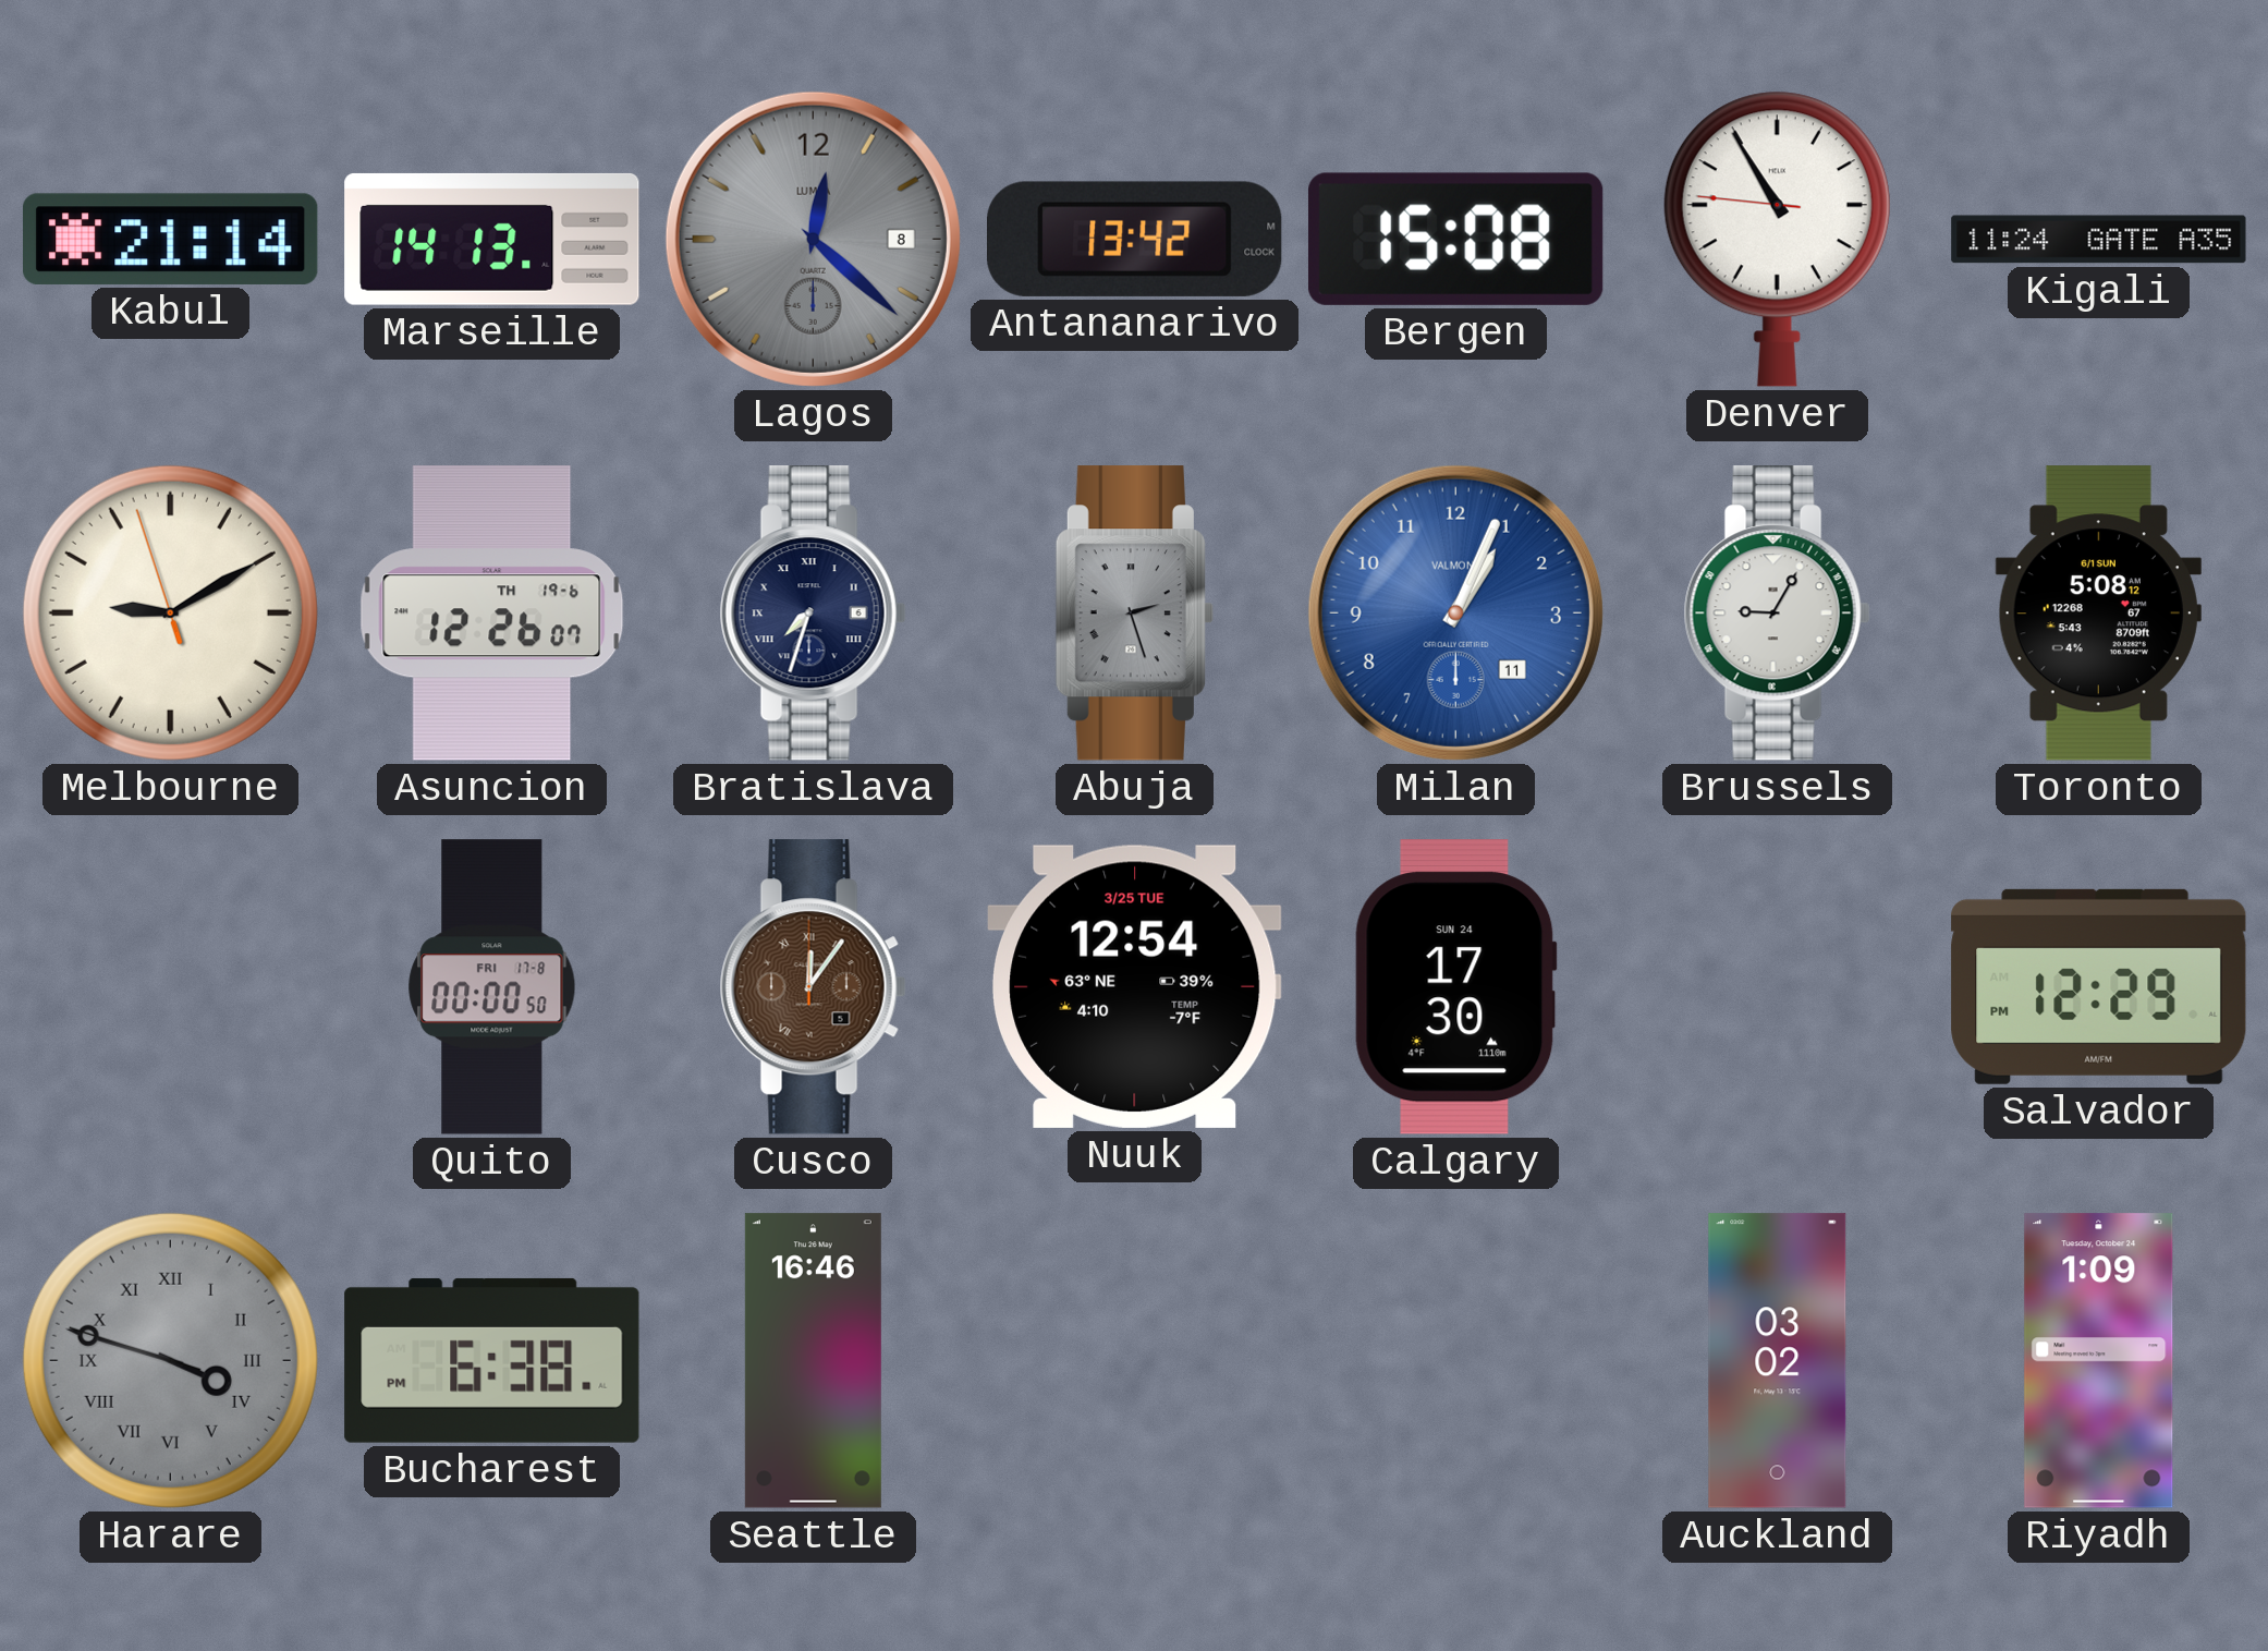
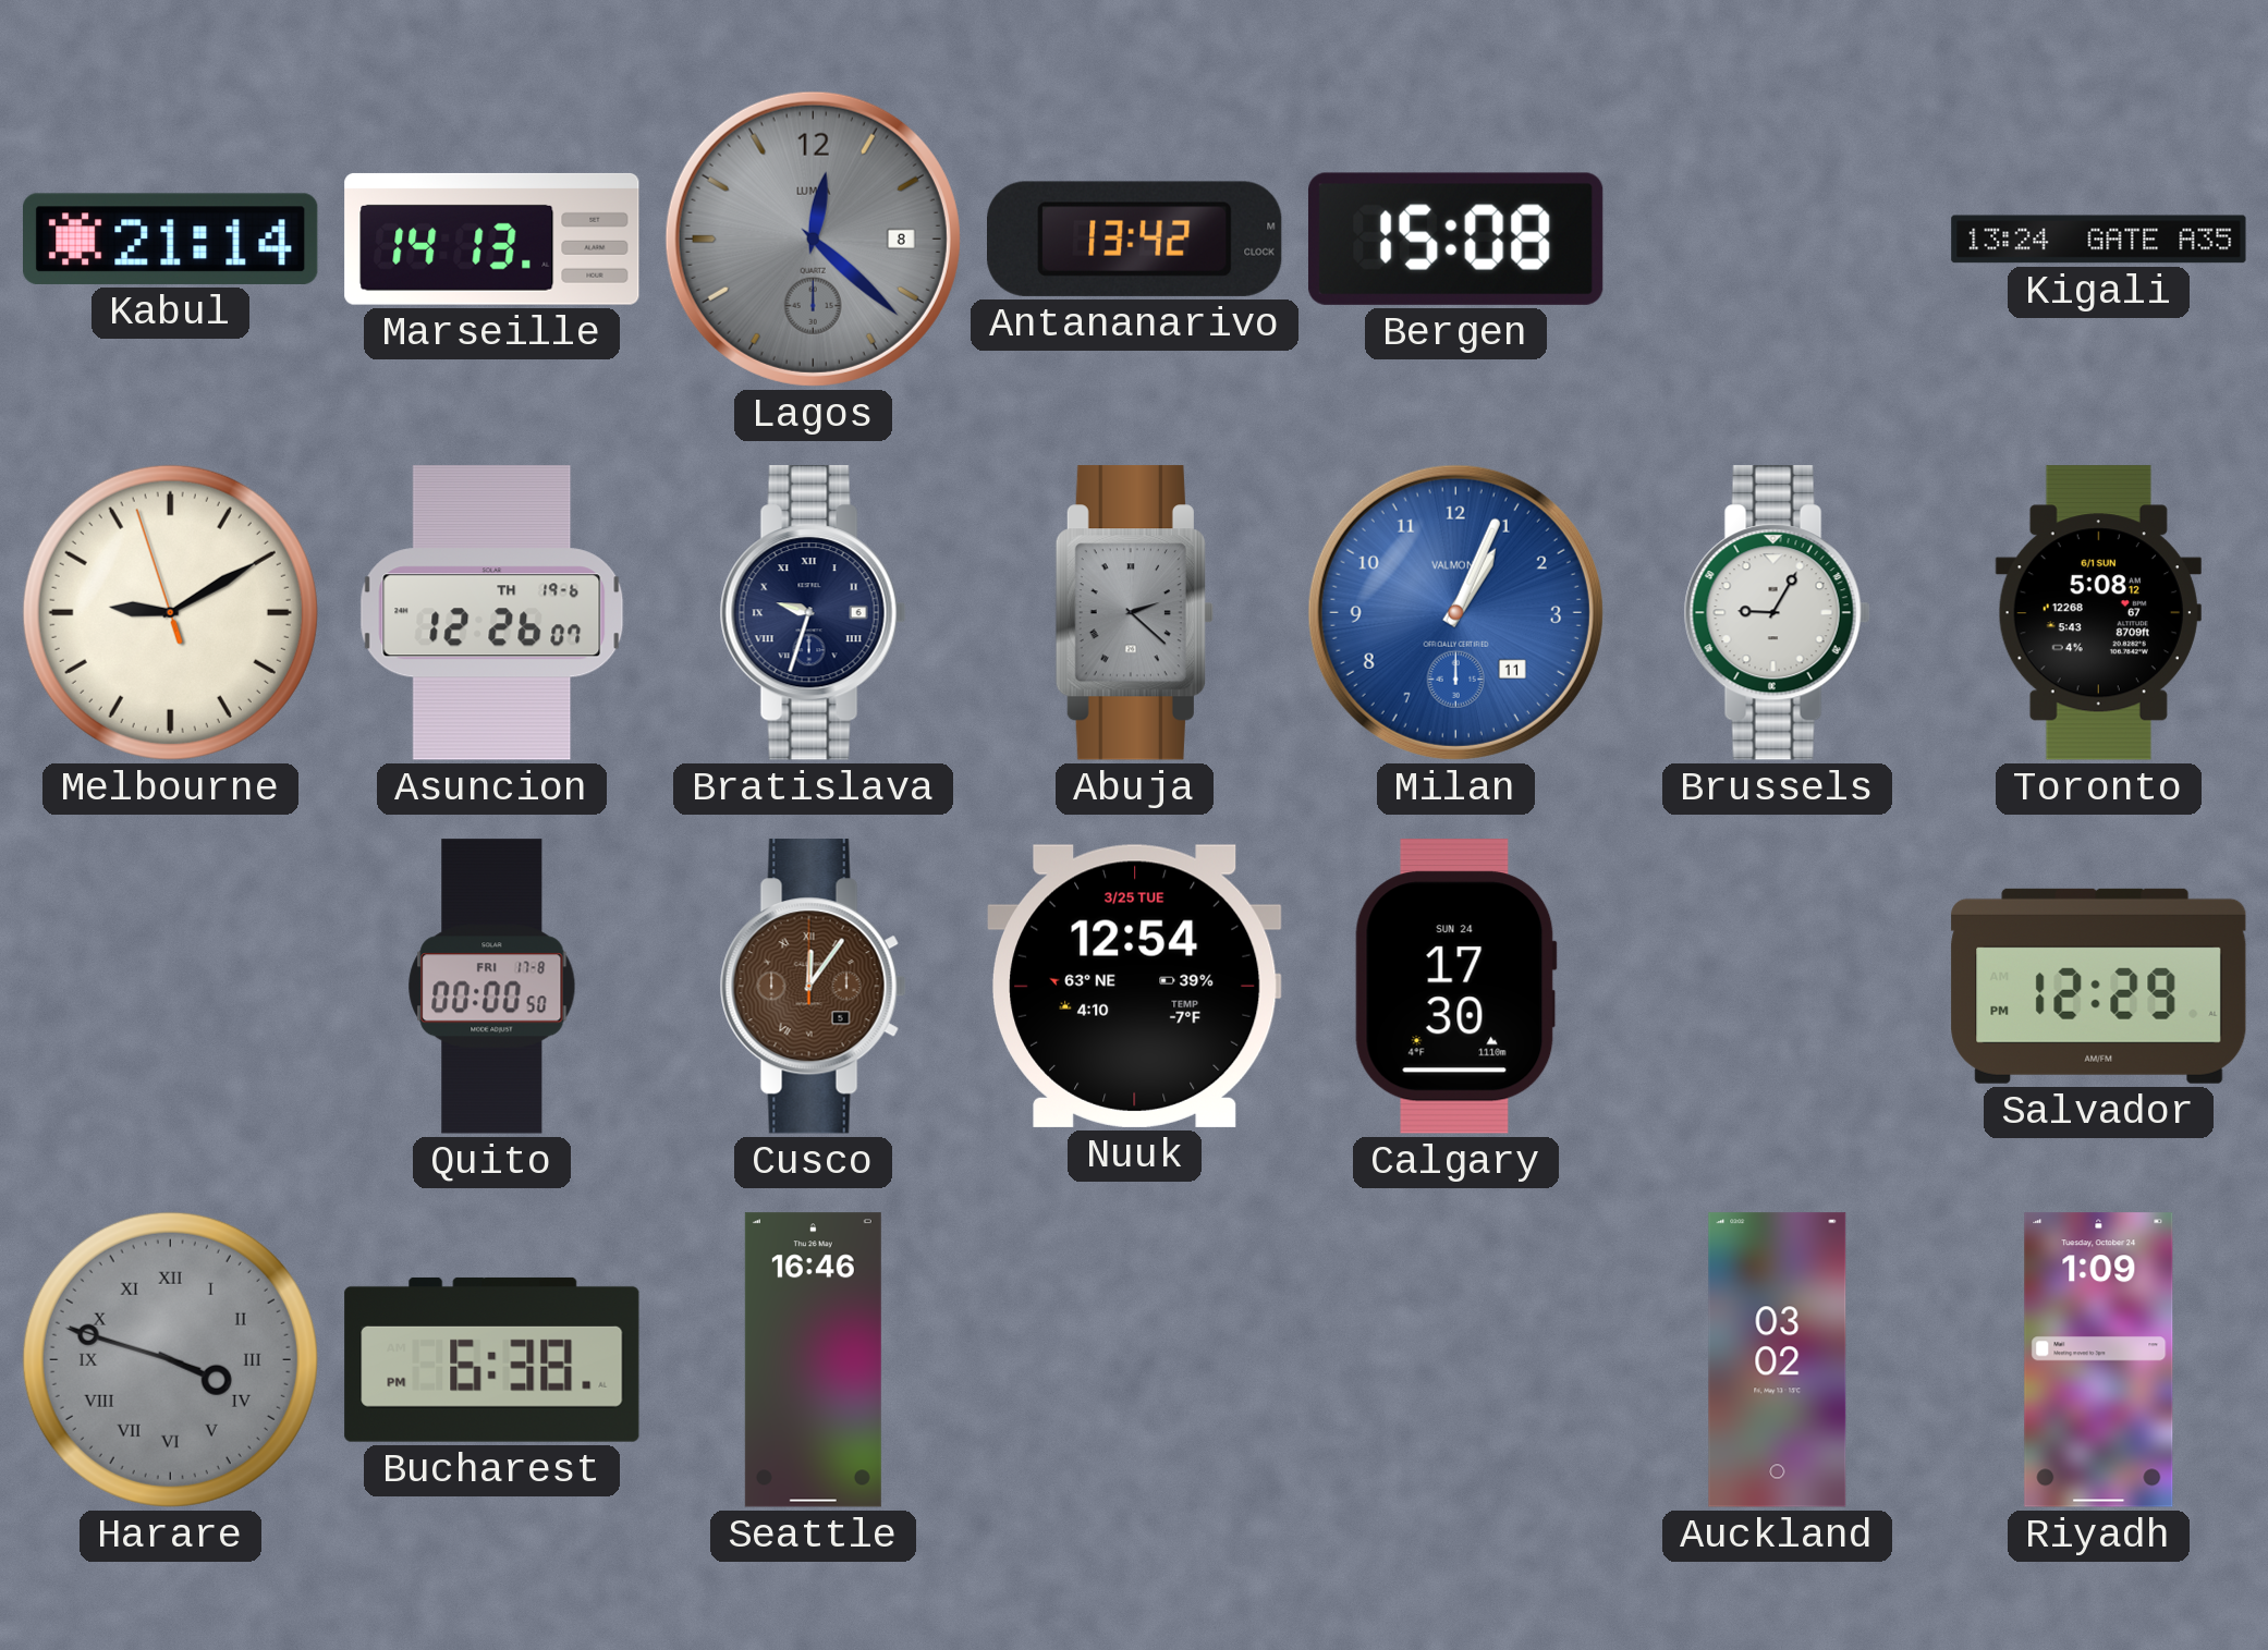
Denver: 10:54 -> none
Kigali: 11:24 -> 13:24
Bratislava: 7:33 -> 9:33
Abuja: 2:27 -> 2:22
